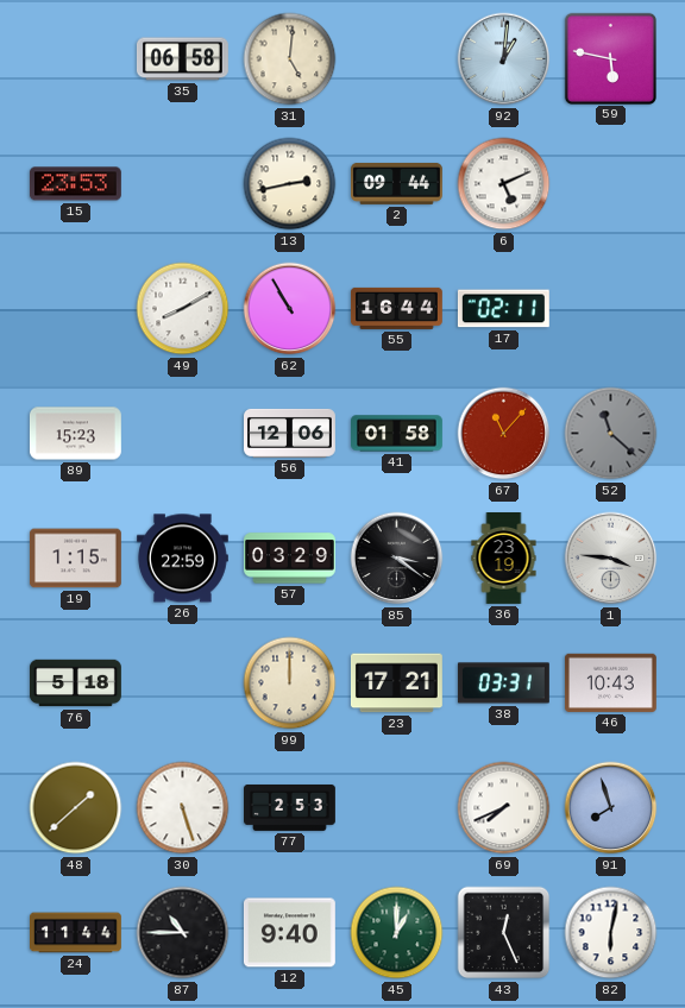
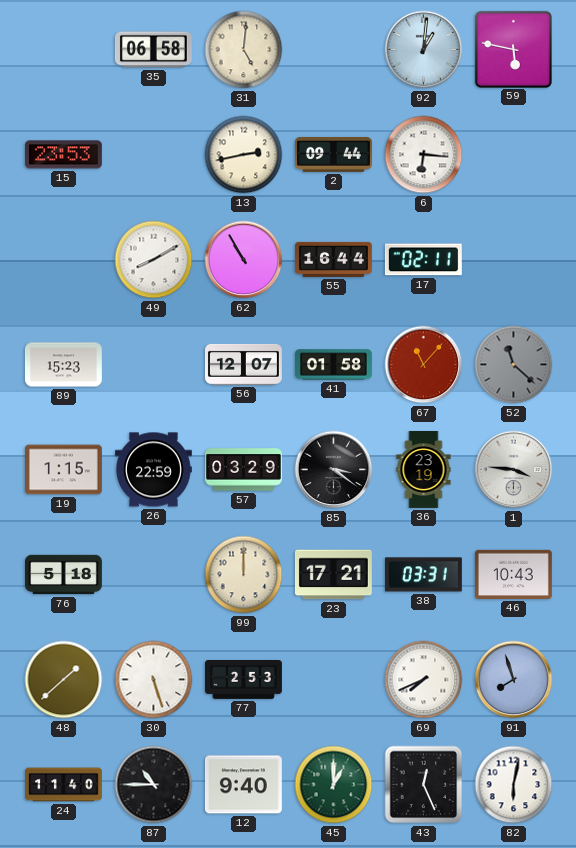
6: 5:11 -> 6:16
56: 12:06 -> 12:07
24: 11:44 -> 11:40
